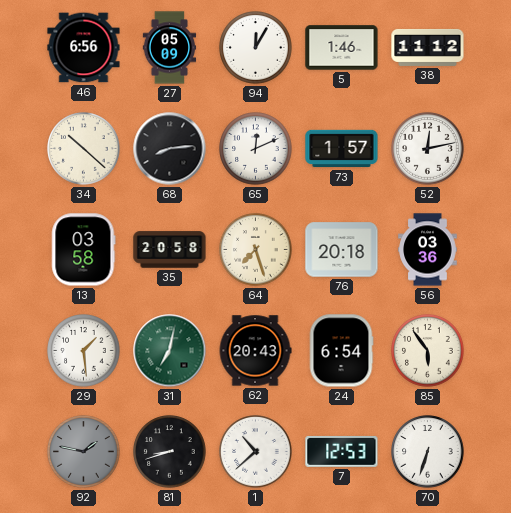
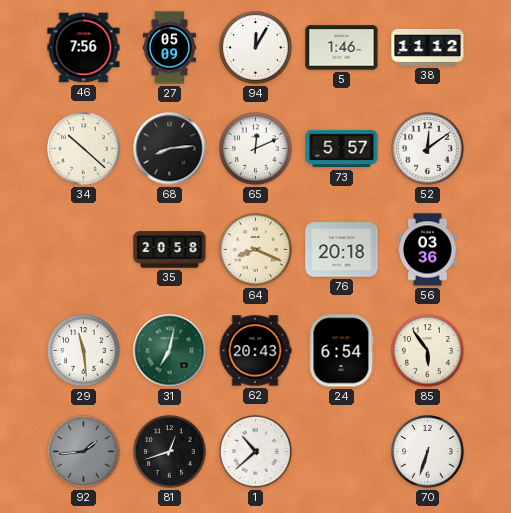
46: 6:56 -> 7:56
73: 1:57 -> 5:57
52: 12:13 -> 12:09
13: 03:58 -> none
64: 7:27 -> 8:19
29: 1:29 -> 11:29
92: 1:47 -> 1:44
81: 8:42 -> 12:42
7: 12:53 -> none
